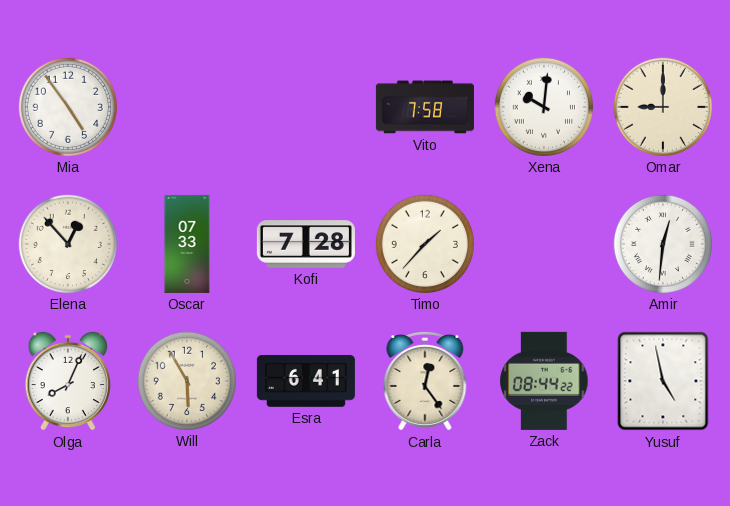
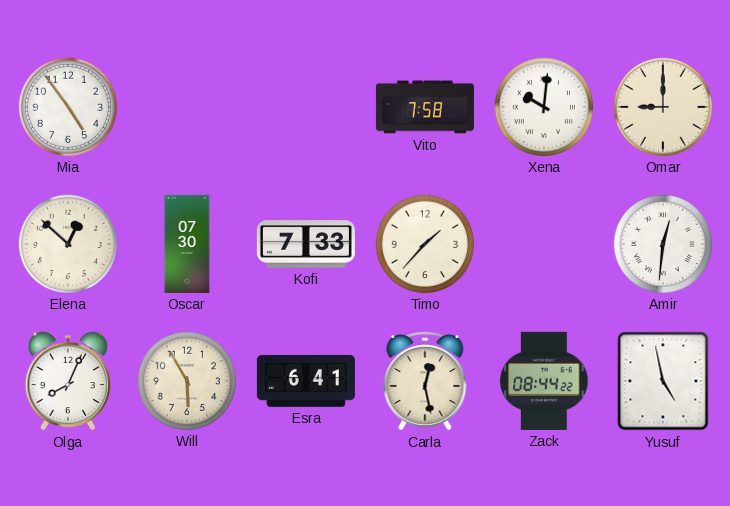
Elena: 12:53 -> 12:52
Oscar: 07:33 -> 07:30
Kofi: 7:28 -> 7:33
Carla: 12:24 -> 12:28
